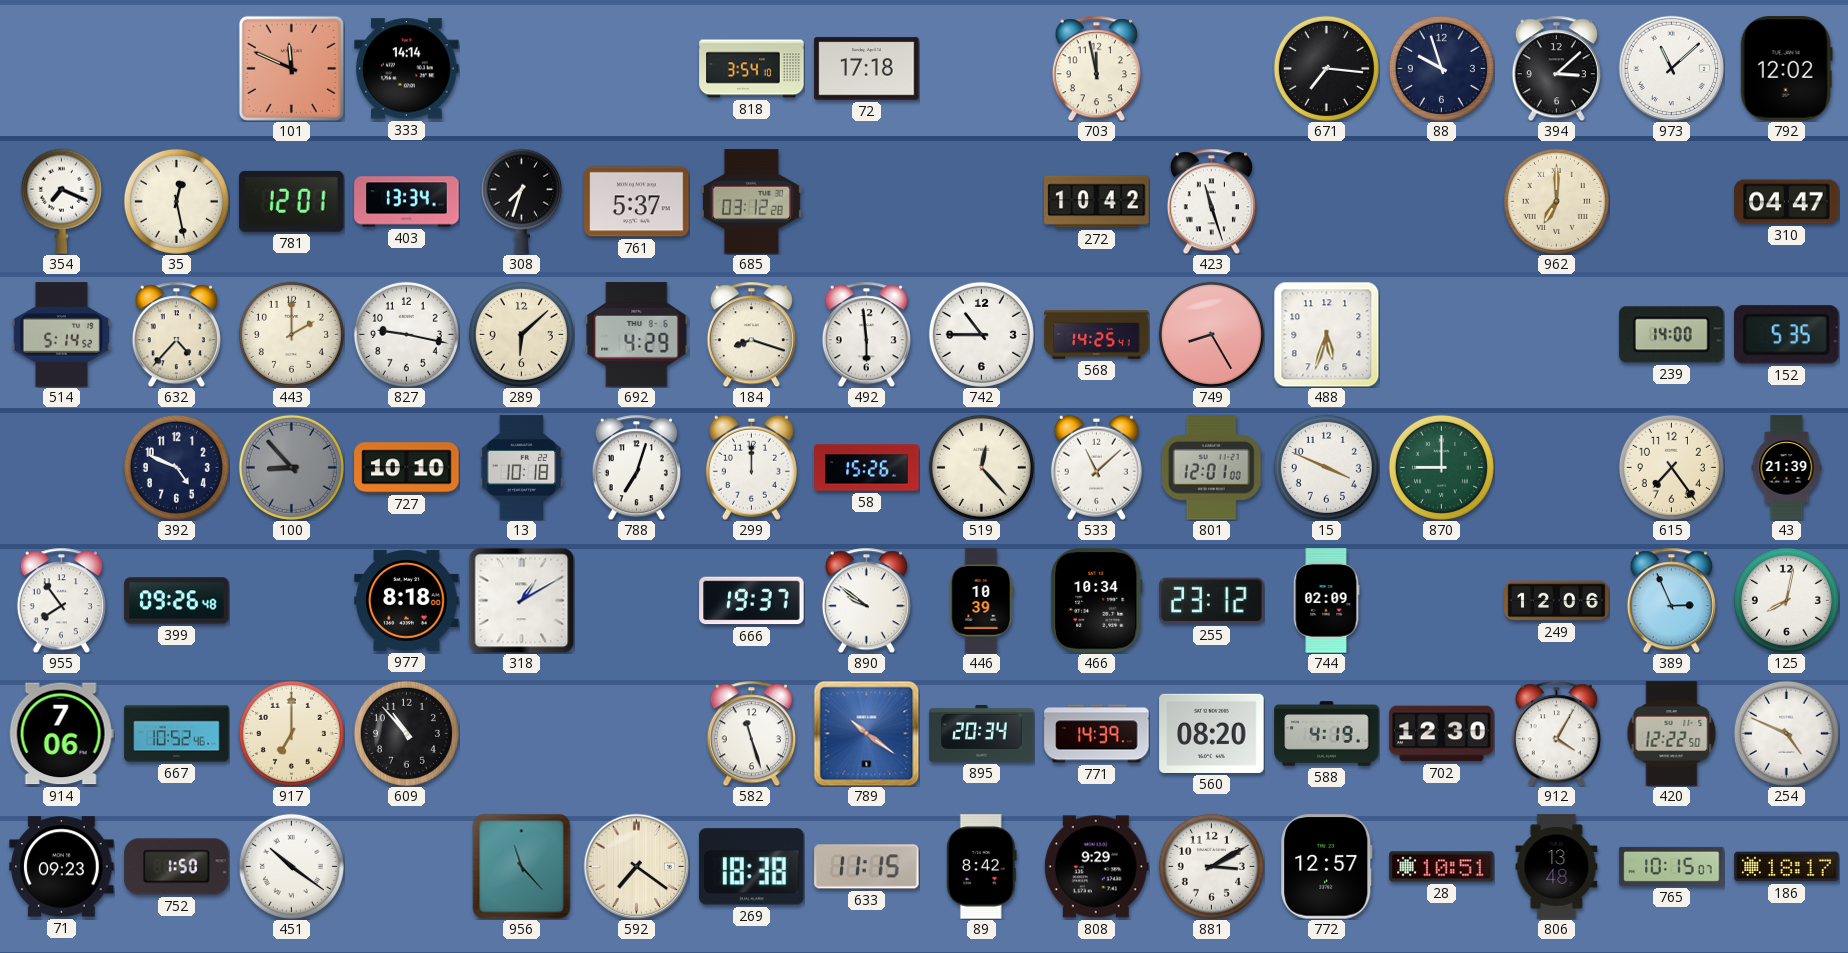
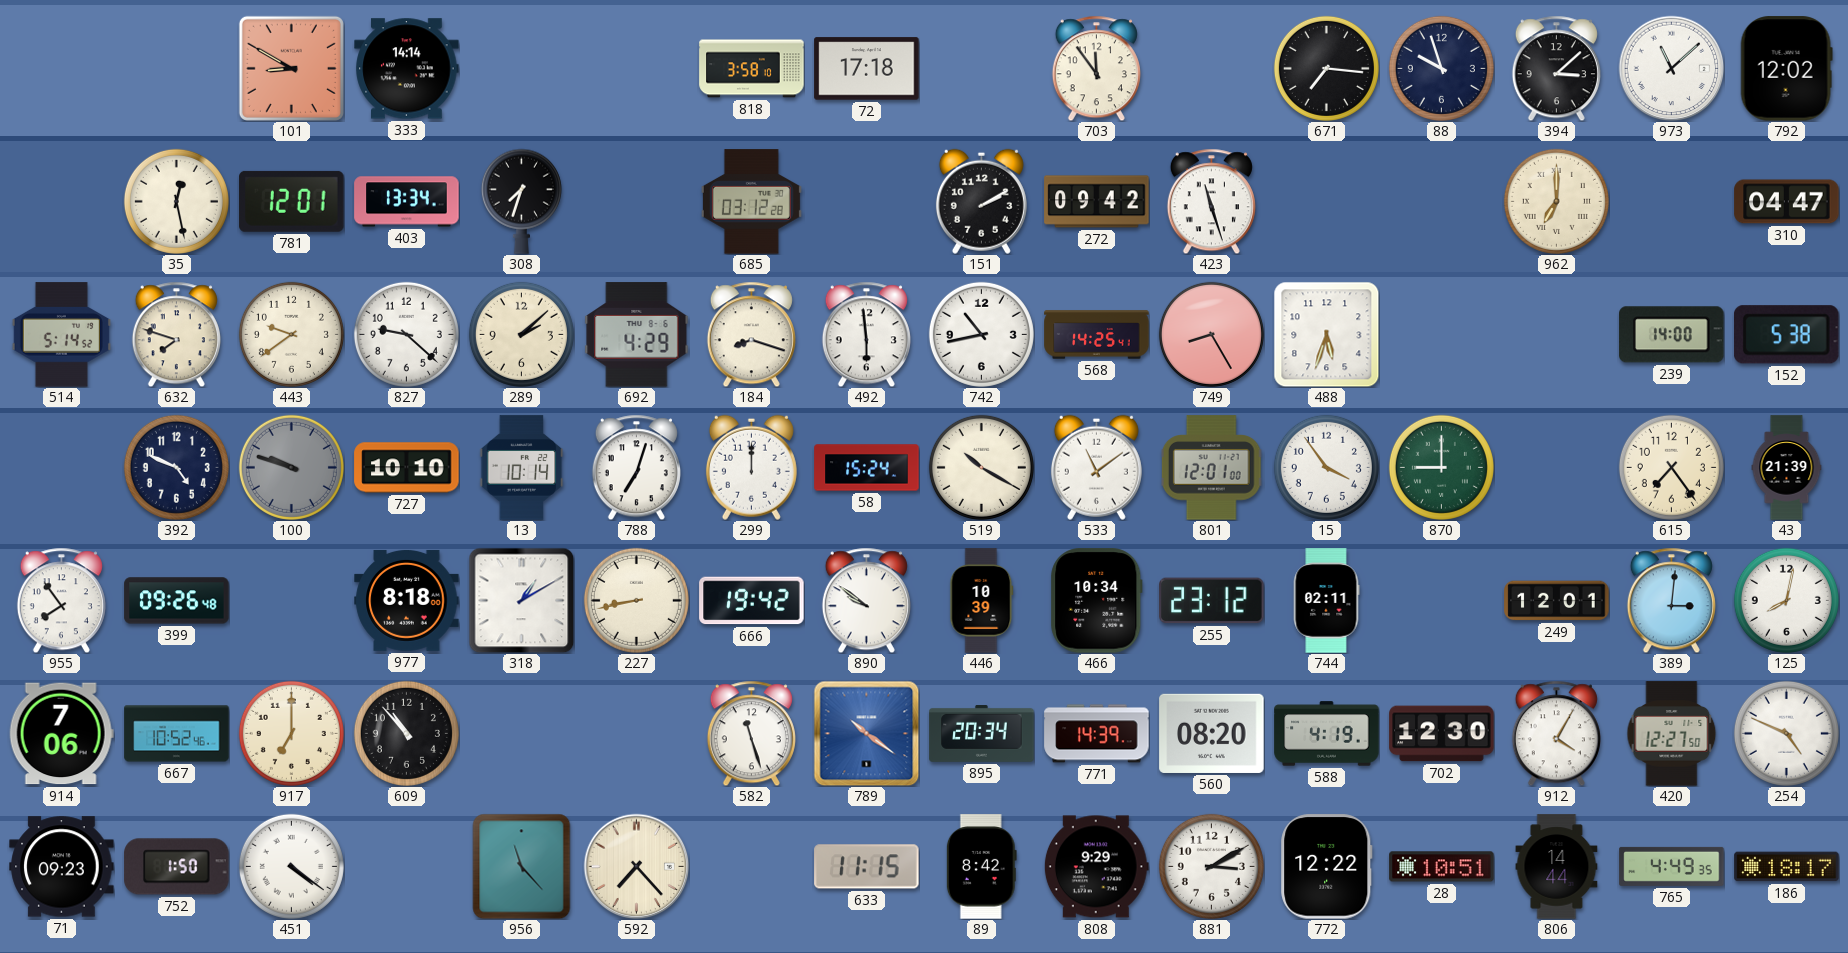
101: 11:49 -> 8:50
818: 3:54 -> 3:58
703: 11:58 -> 11:54
354: 7:19 -> none
761: 5:37 -> none
151: none -> 2:10
272: 10:42 -> 09:42
632: 4:37 -> 7:48
443: 2:00 -> 9:39
827: 9:17 -> 9:22
289: 6:08 -> 2:08
742: 10:45 -> 10:43
152: 5:35 -> 5:38
100: 8:53 -> 9:48
13: 10:18 -> 10:14
58: 15:26 -> 15:24
519: 12:23 -> 10:20
533: 11:08 -> 11:09
15: 3:49 -> 3:54
227: none -> 8:43
666: 19:37 -> 19:42
744: 02:09 -> 02:11
249: 12:06 -> 12:01
389: 2:56 -> 3:01
420: 12:22 -> 12:27
451: 10:21 -> 4:21
592: 7:21 -> 7:23
269: 18:38 -> none
772: 12:57 -> 12:22
806: 13:48 -> 14:44
765: 10:15 -> 4:49
